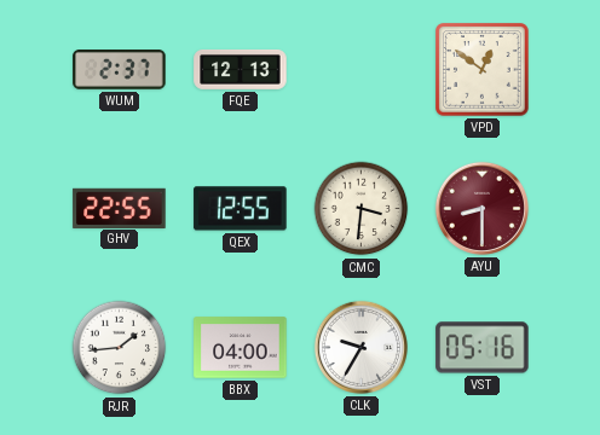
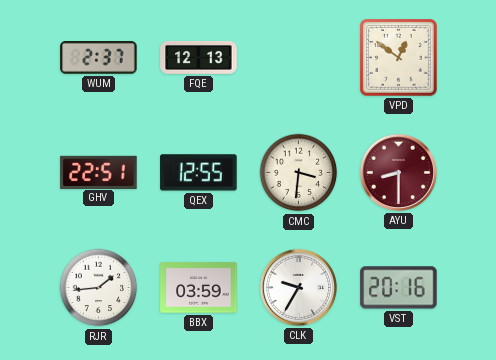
GHV: 22:55 -> 22:51
BBX: 04:00 -> 03:59
VST: 05:16 -> 20:16
